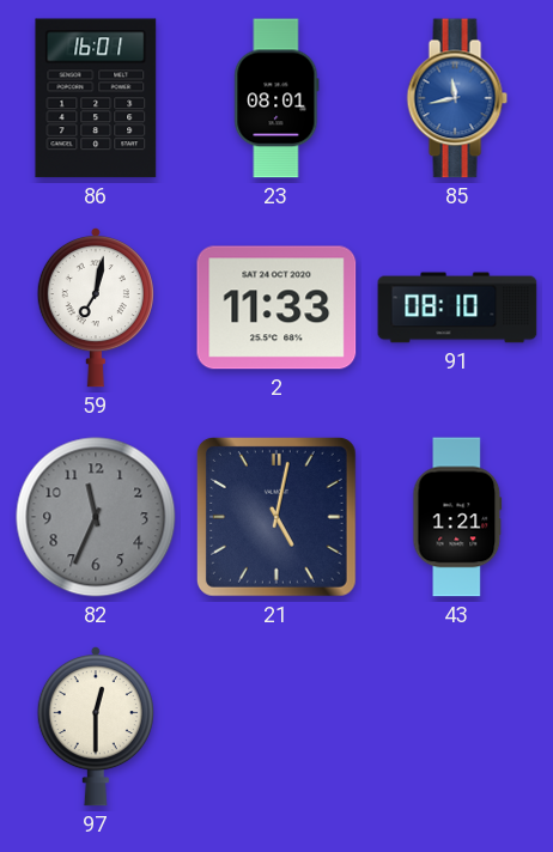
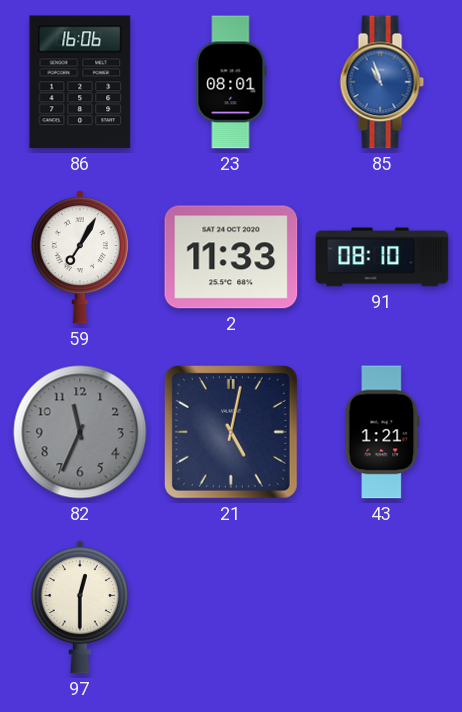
86: 16:01 -> 16:06
85: 11:43 -> 10:57
59: 7:02 -> 7:05
